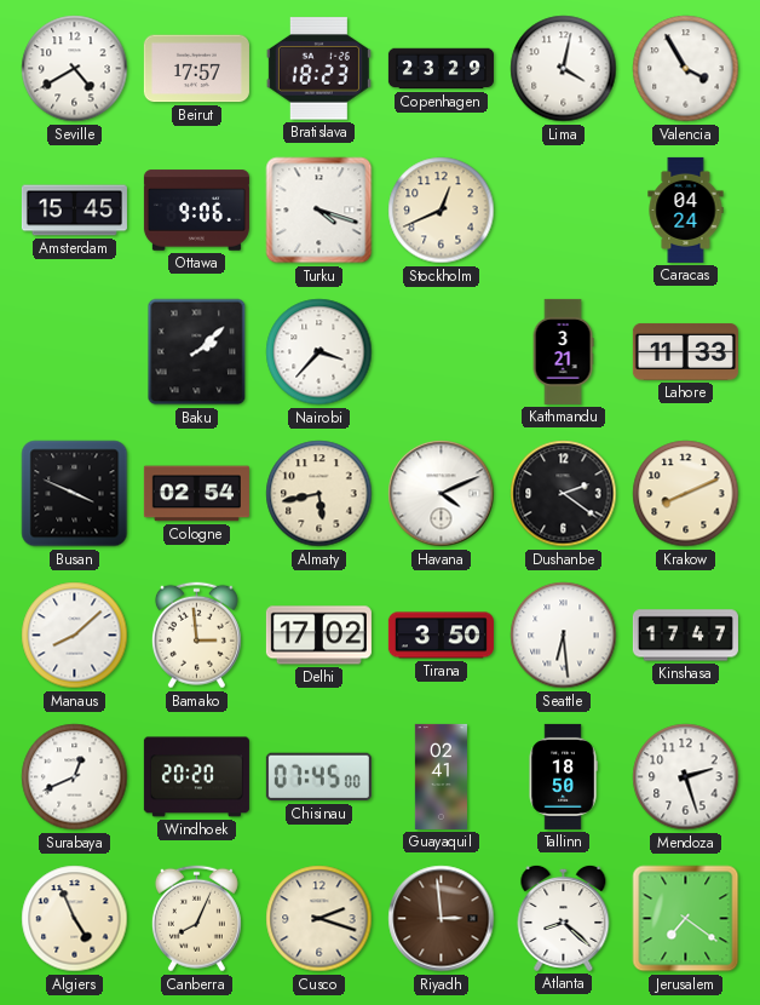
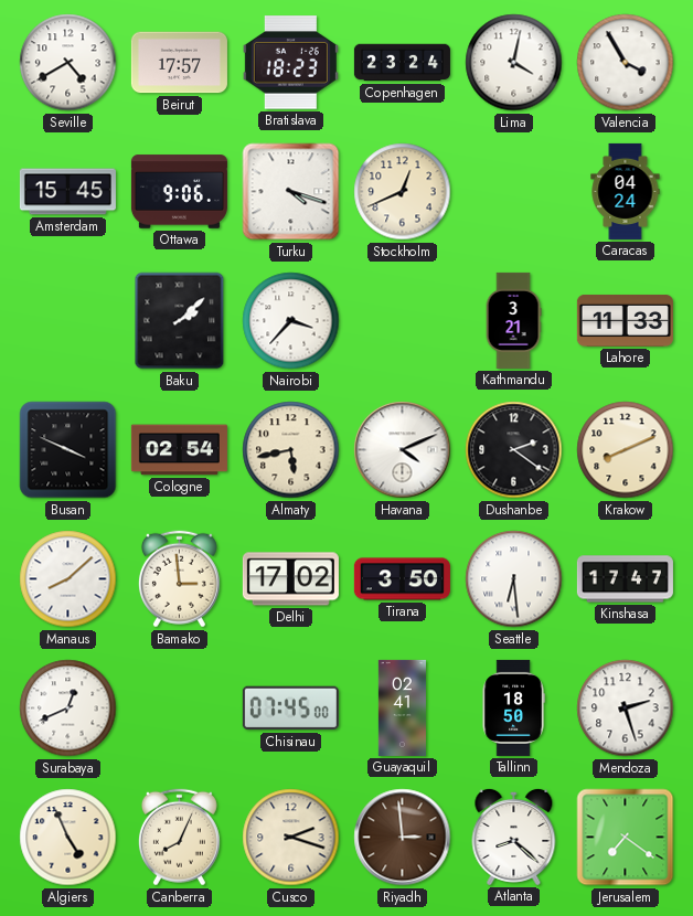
Copenhagen: 23:29 -> 23:24
Windhoek: 20:20 -> none
